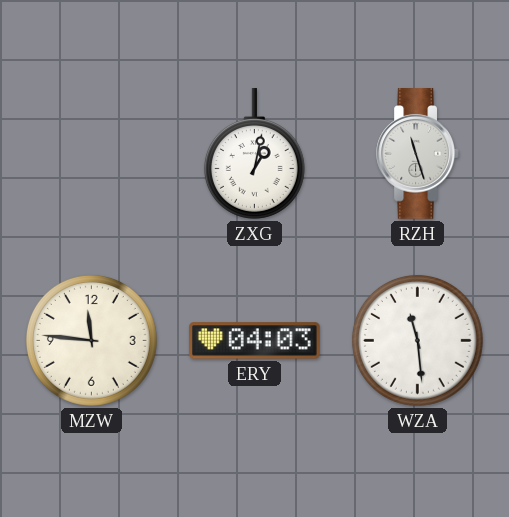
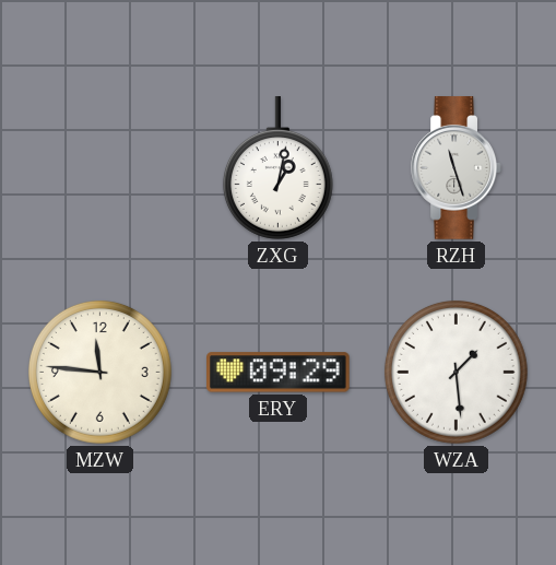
ERY: 04:03 -> 09:29
WZA: 11:29 -> 1:29
